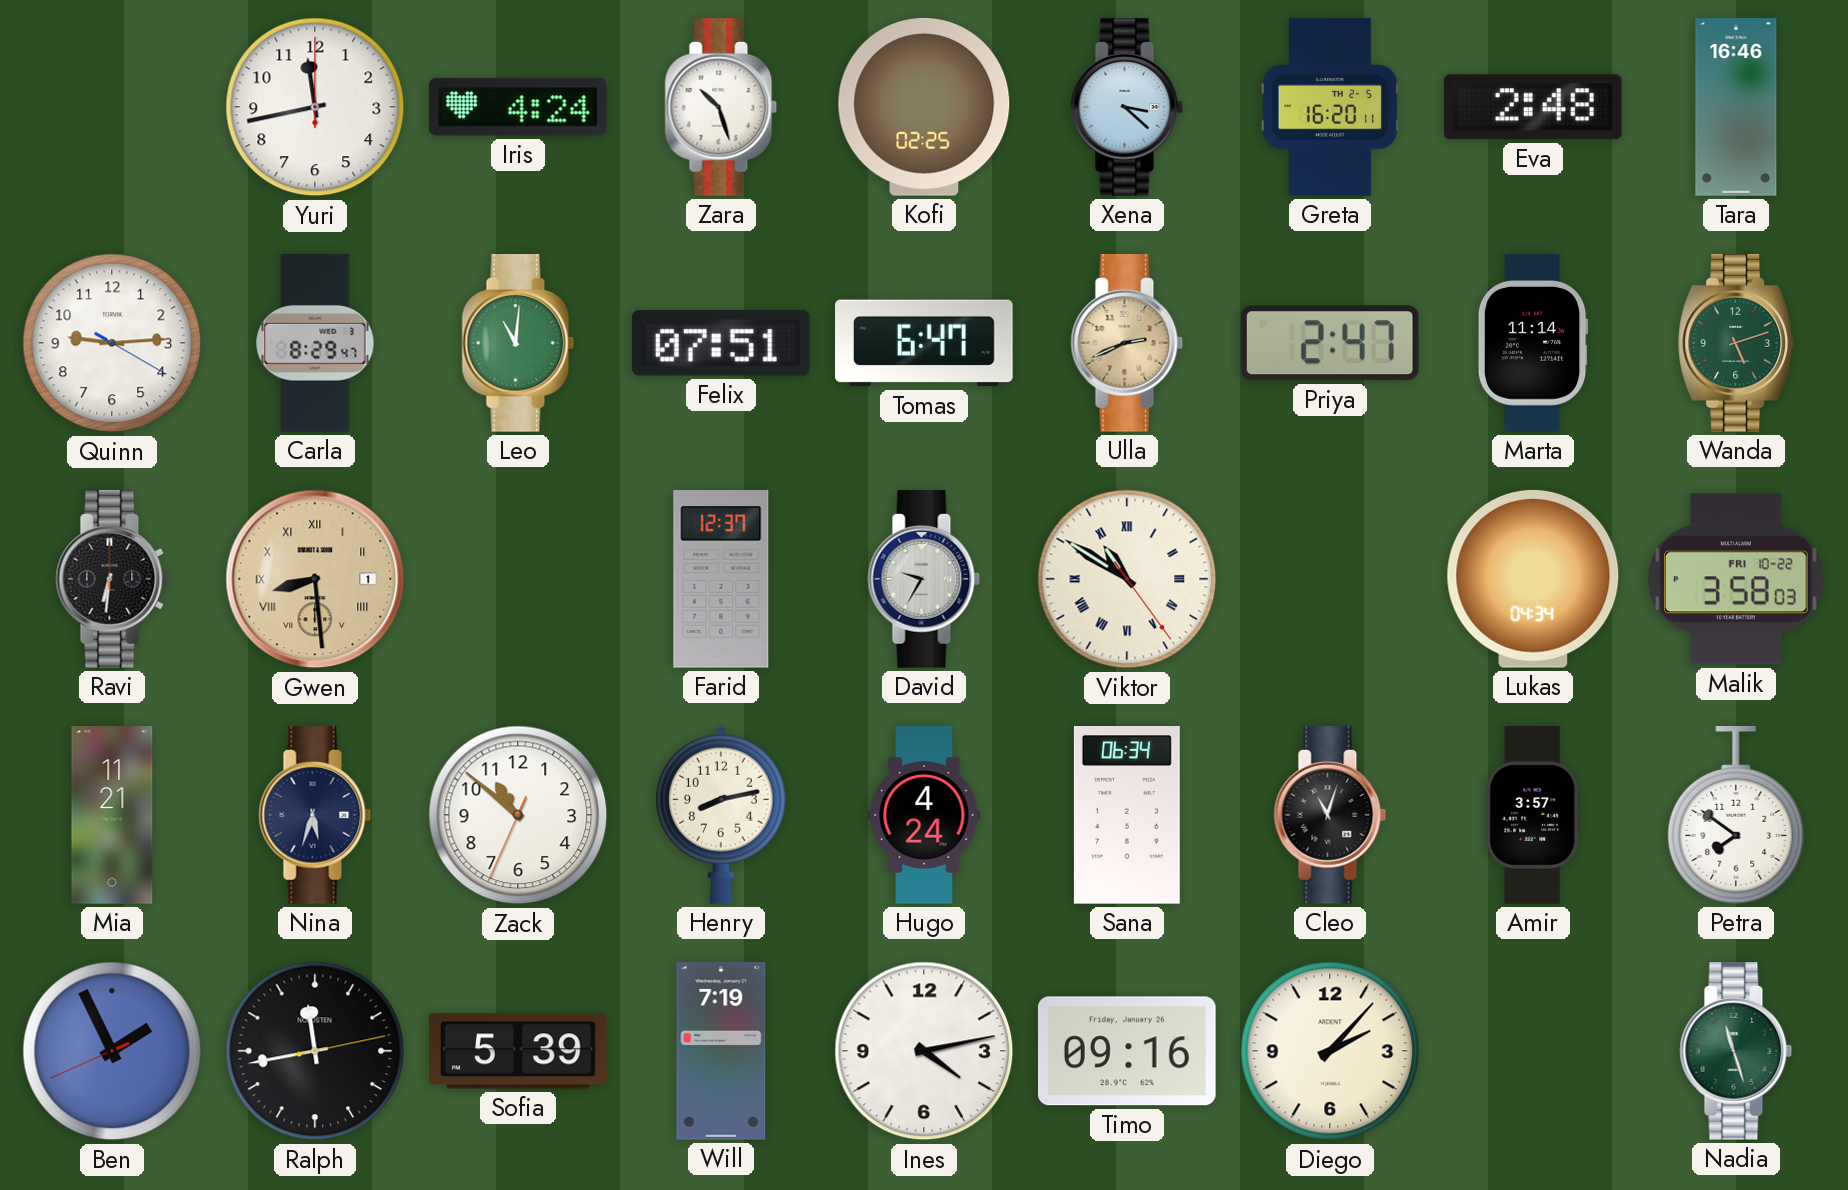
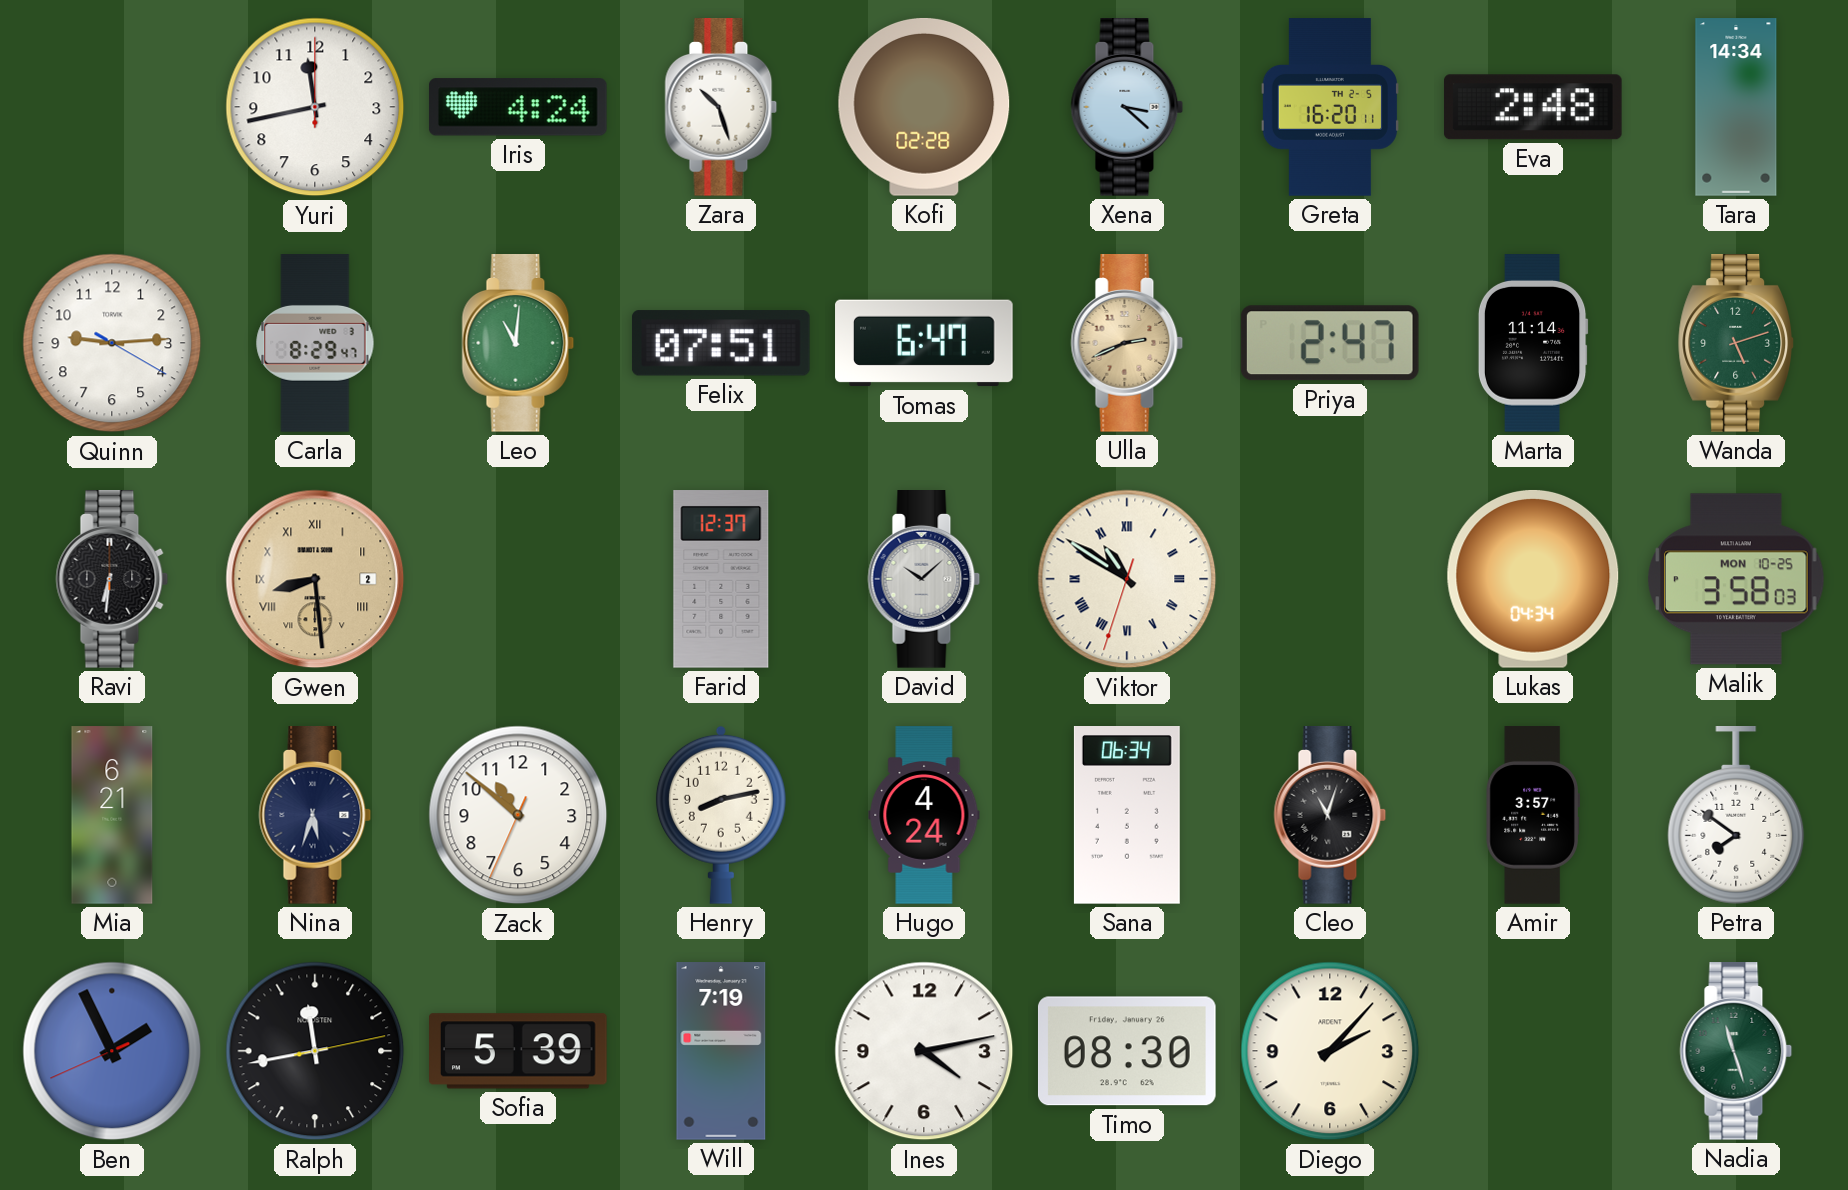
Kofi: 02:25 -> 02:28
Tara: 16:46 -> 14:34
Gwen date: 1 -> 2
David: 9:35 -> 10:08
Viktor: 10:50:24 -> 10:50:33
Malik date: FRI 10-22 -> MON 10-25
Mia: 11:21 -> 6:21
Timo: 09:16 -> 08:30
